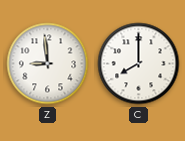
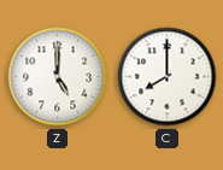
Z: 8:59 -> 5:00
